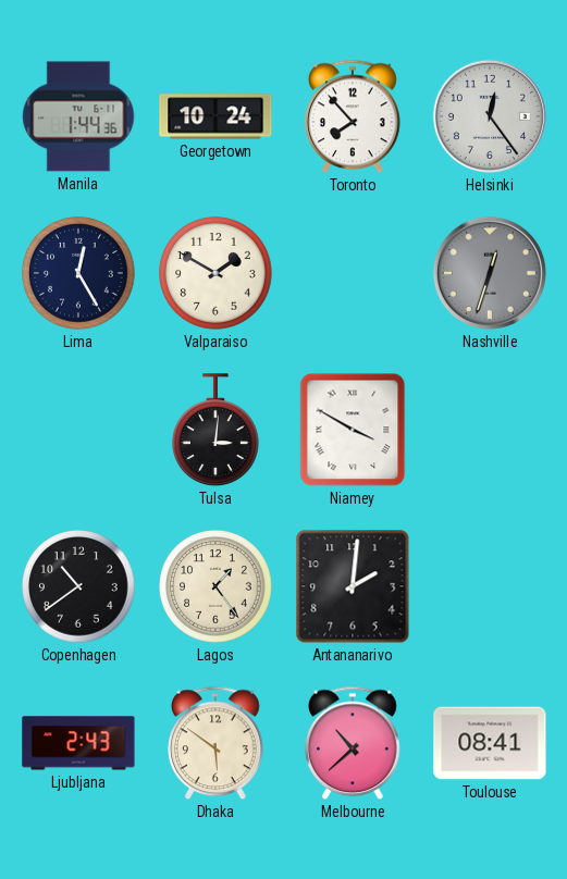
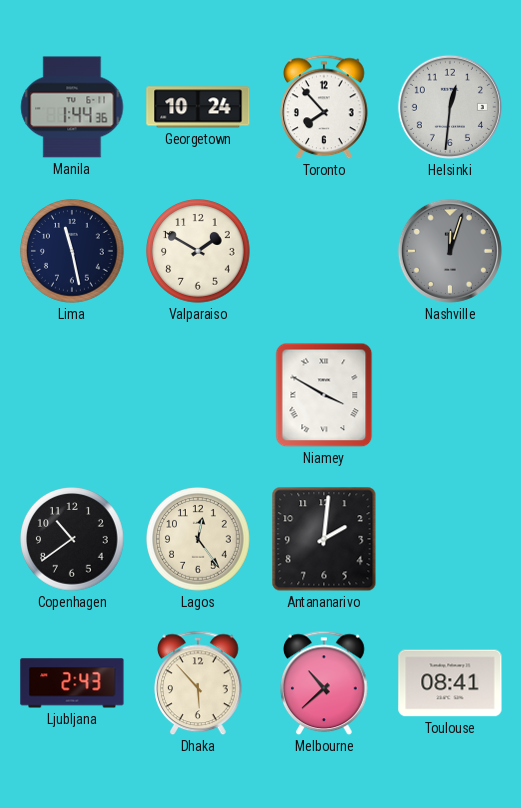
Helsinki: 12:24 -> 12:31
Lima: 12:25 -> 11:28
Nashville: 12:33 -> 12:03
Tulsa: 3:01 -> none
Lagos: 1:24 -> 12:24
Dhaka: 5:51 -> 5:53
